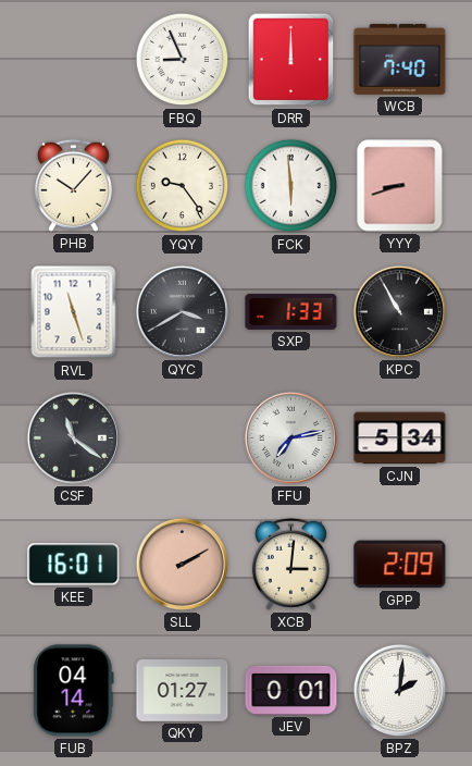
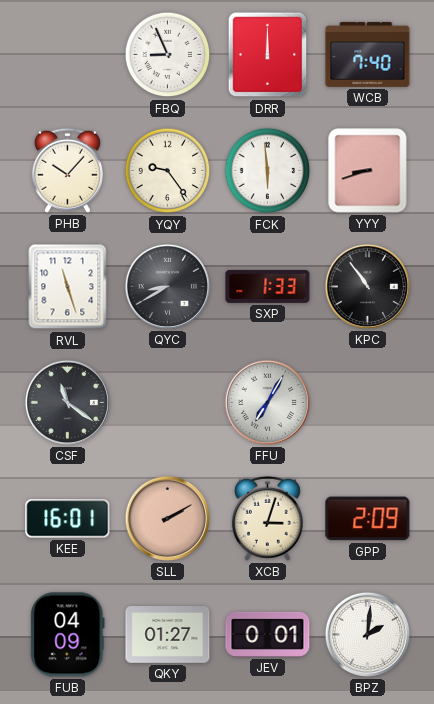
QYC: 3:40 -> 8:40
KPC: 10:55 -> 10:54
FFU: 7:13 -> 7:05
CJN: 5:34 -> none
XCB: 3:01 -> 3:03
FUB: 04:14 -> 04:09
